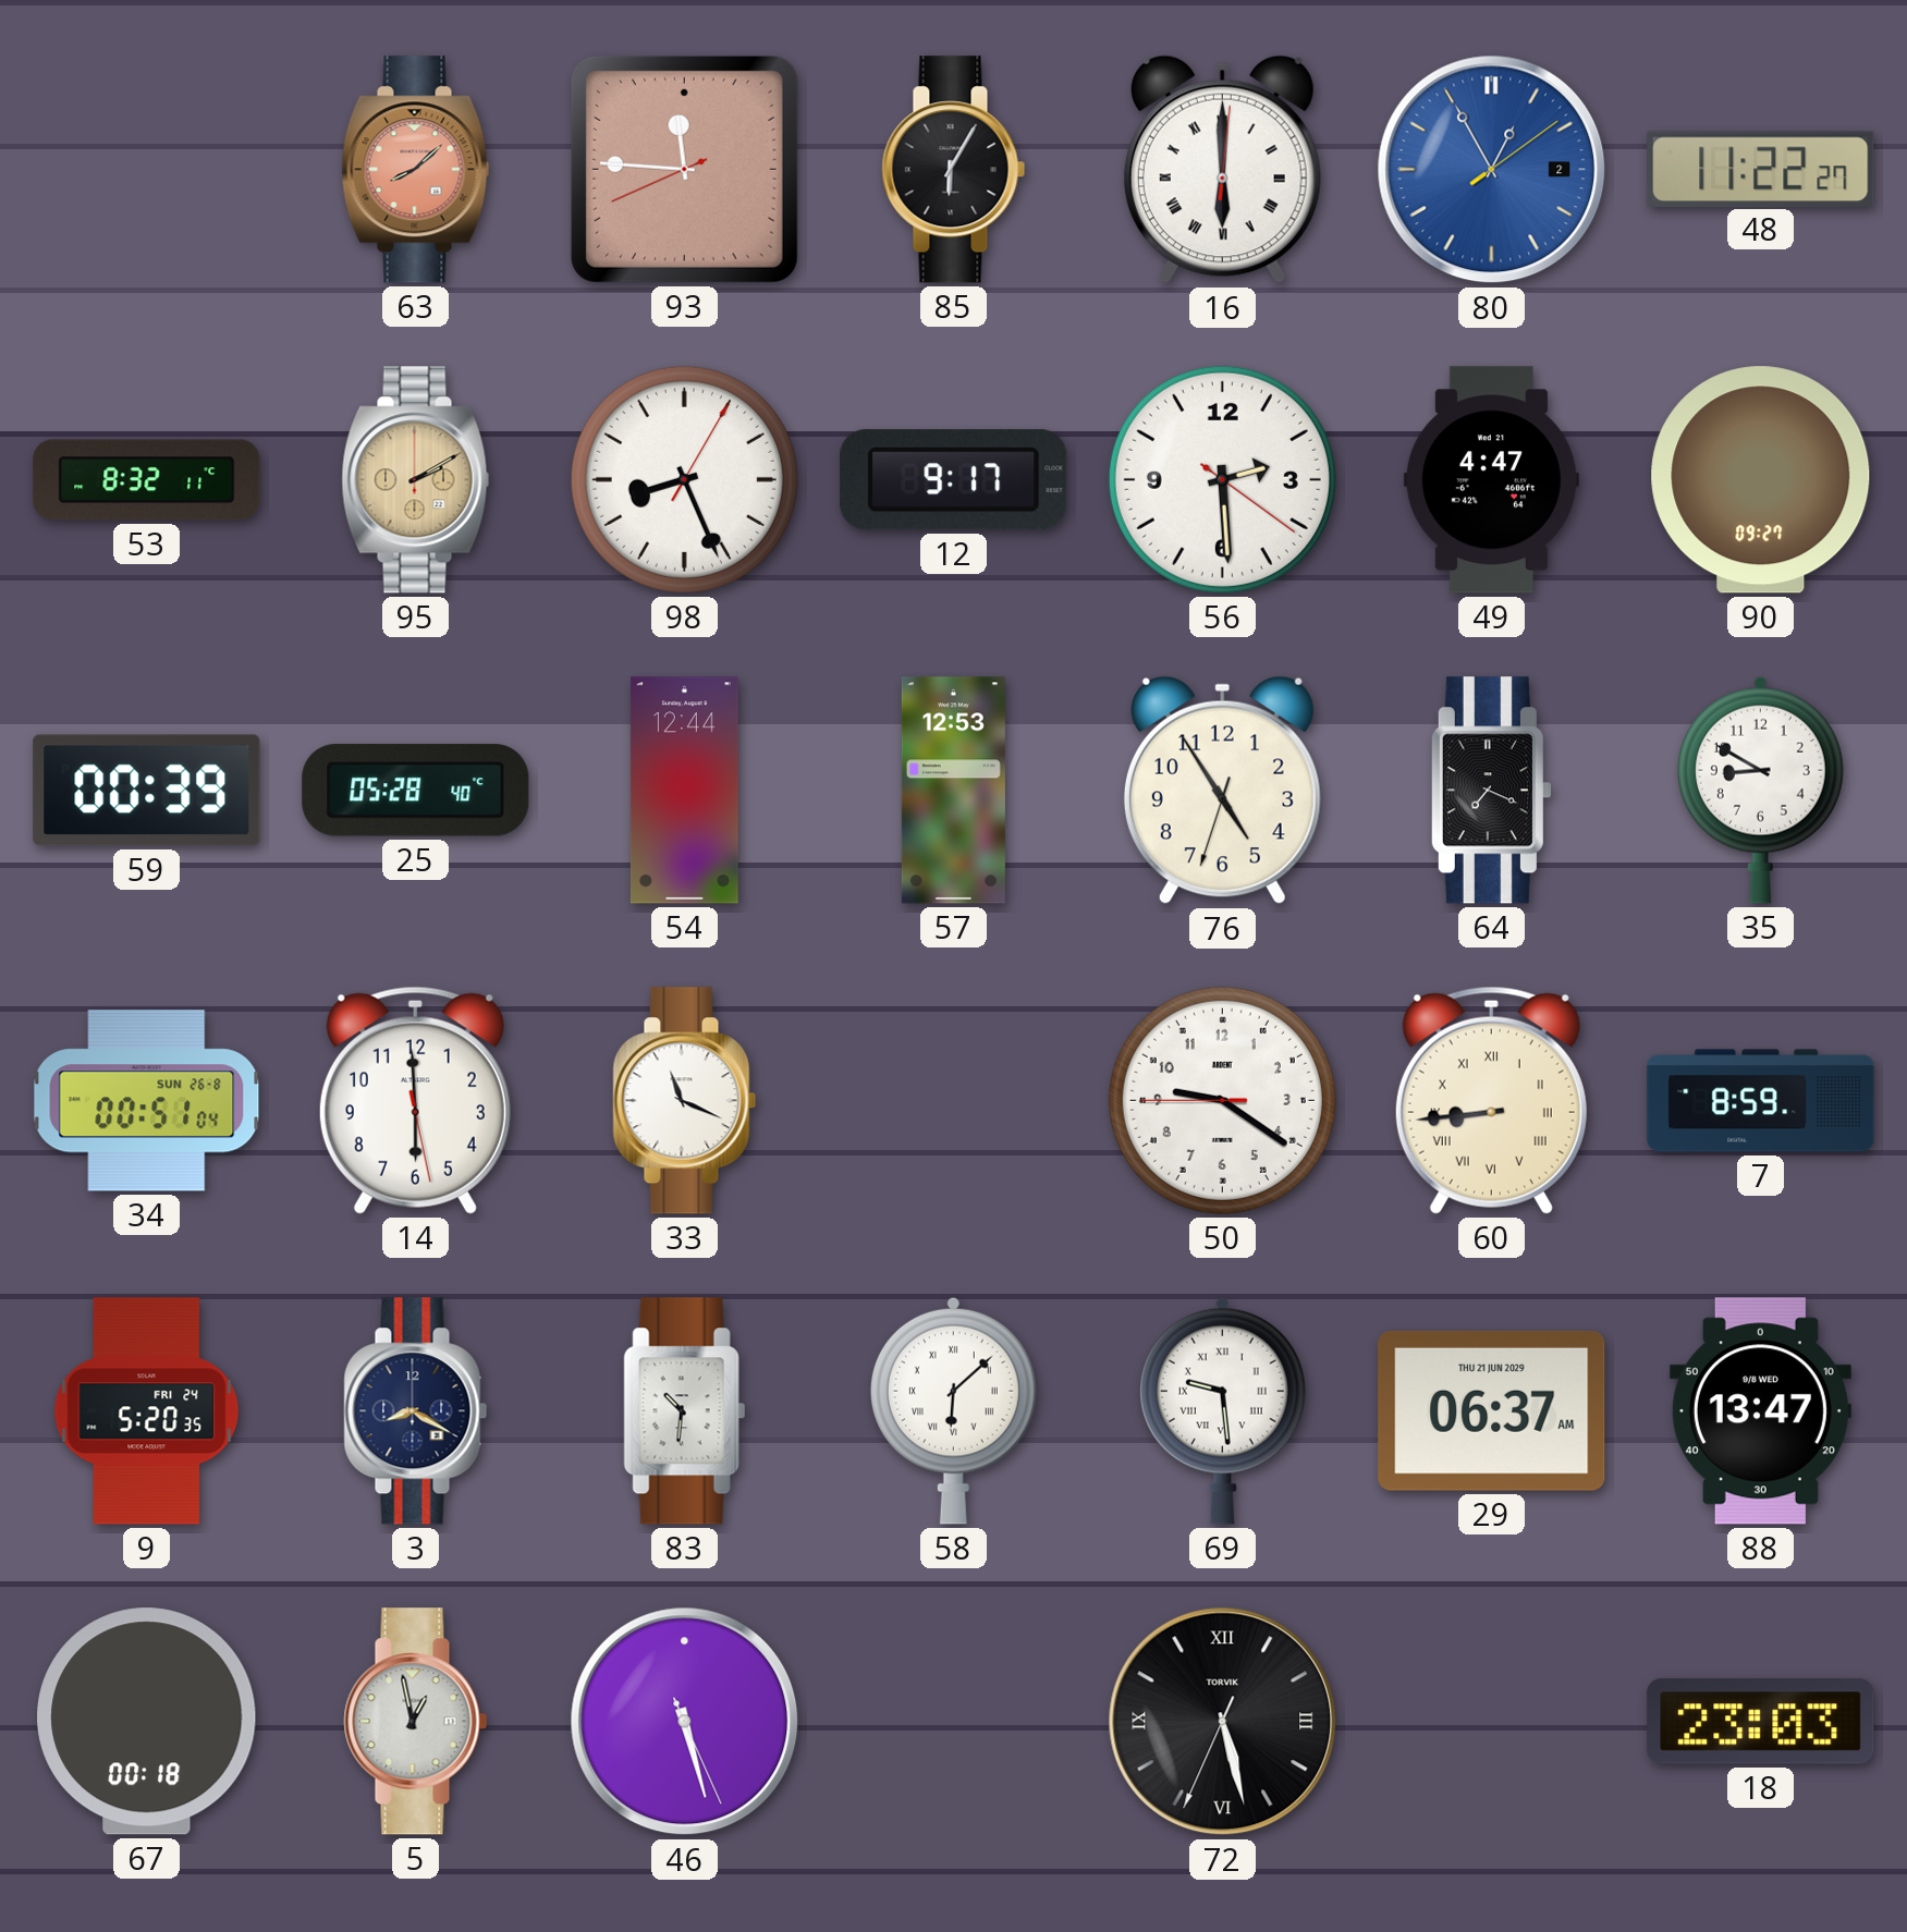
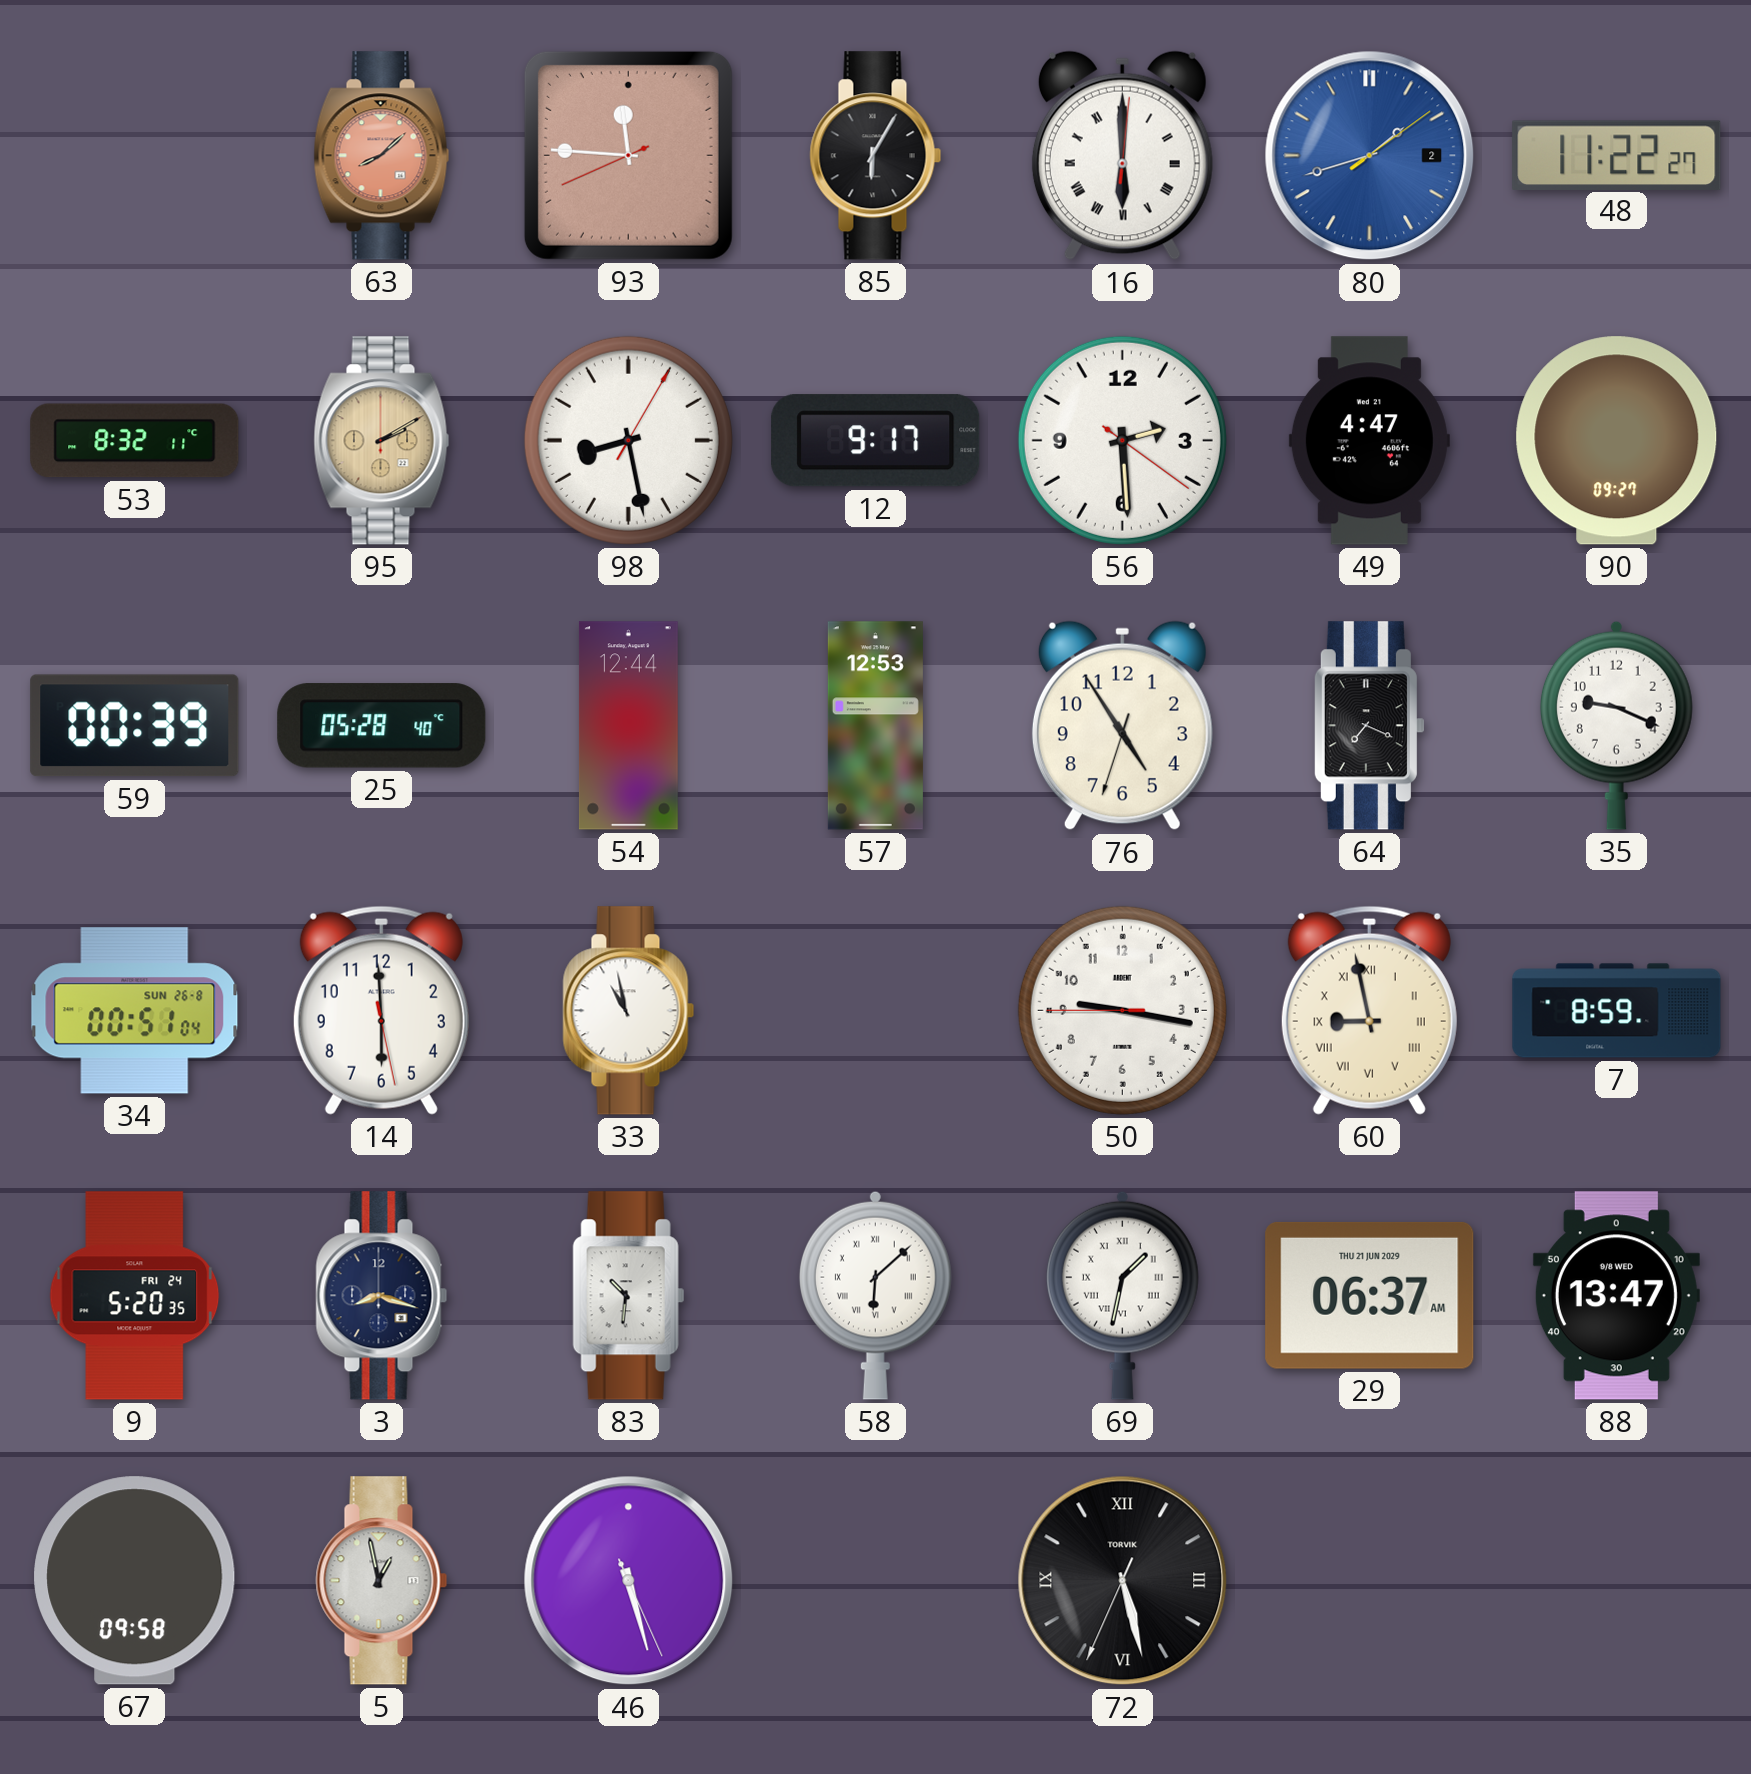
80: 12:55 -> 1:42
98: 8:26 -> 8:28
35: 8:50 -> 9:19
33: 11:19 -> 10:58
50: 9:20 -> 9:16
60: 8:44 -> 8:58
3: 8:20 -> 8:18
69: 9:29 -> 1:32
67: 00:18 -> 09:58
18: 23:03 -> none
